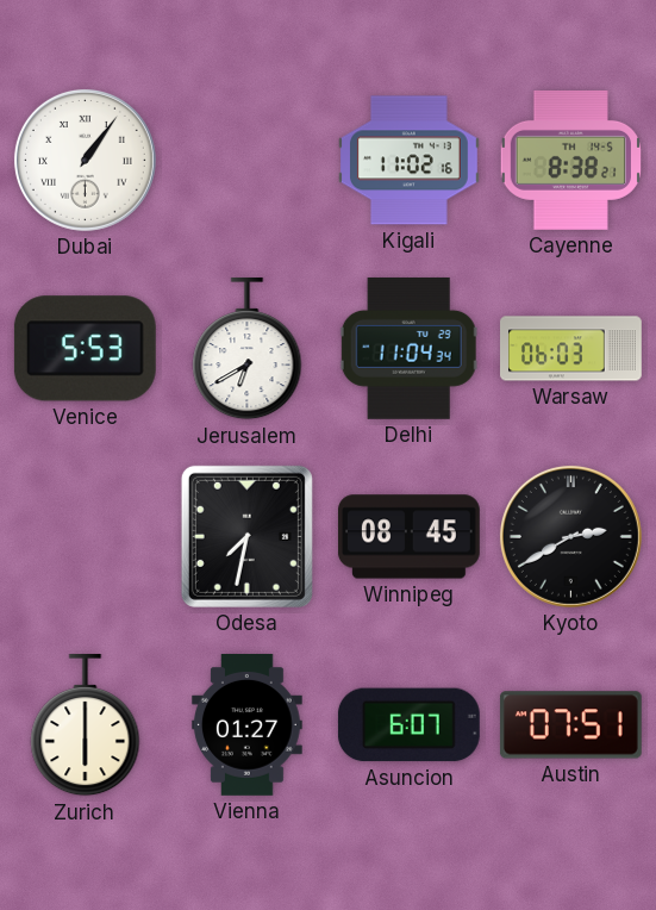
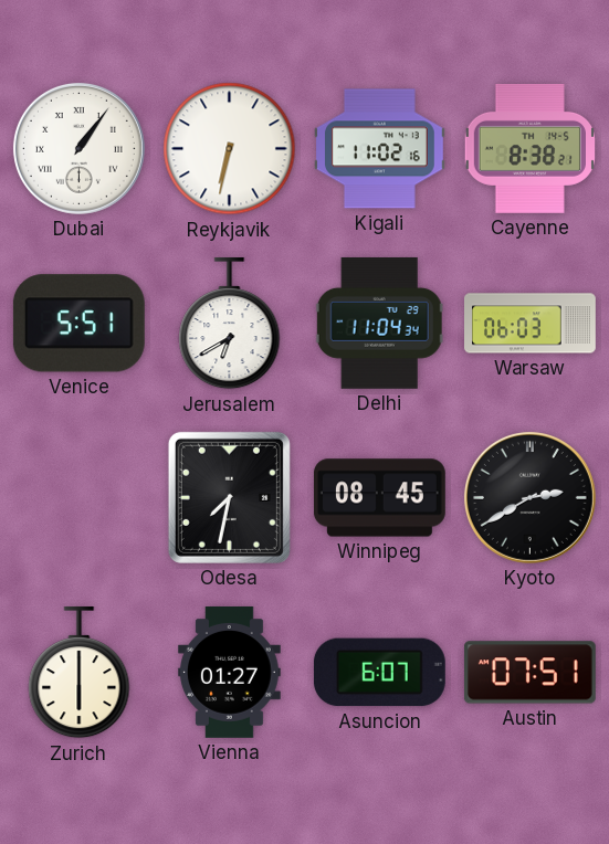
Reykjavik: none -> 6:32
Venice: 5:53 -> 5:51
